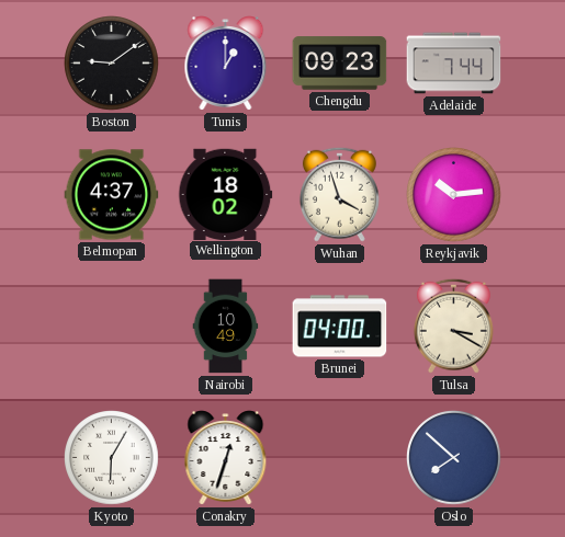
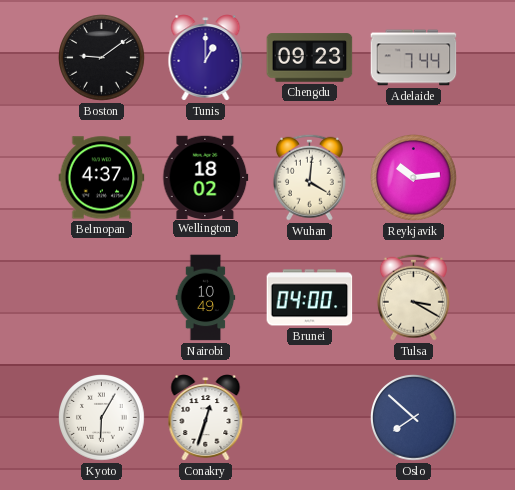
Wuhan: 3:57 -> 4:01
